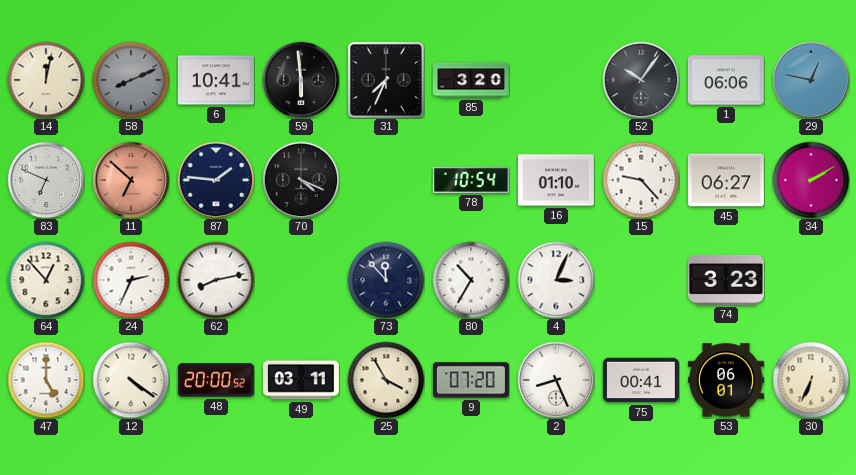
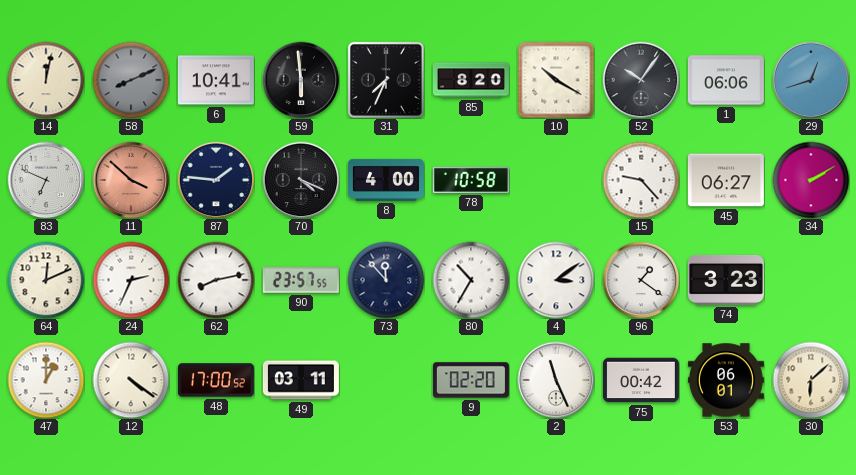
85: 3:20 -> 8:20
10: none -> 10:20
29: 12:47 -> 12:42
11: 6:52 -> 3:52
8: none -> 4:00
78: 10:54 -> 10:58
16: 01:10 -> none
64: 12:53 -> 12:11
90: none -> 23:57
4: 3:04 -> 3:09
96: none -> 1:21
47: 5:00 -> 1:00
48: 20:00 -> 17:00
25: 3:55 -> none
9: 07:20 -> 02:20
2: 8:26 -> 11:26
75: 00:41 -> 00:42
30: 6:34 -> 6:08
